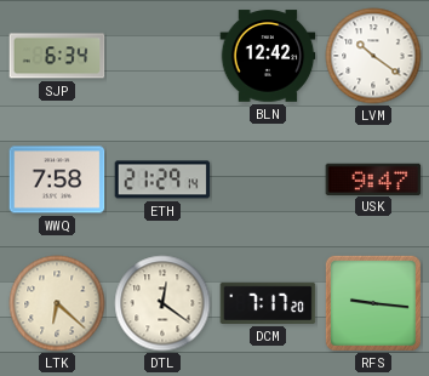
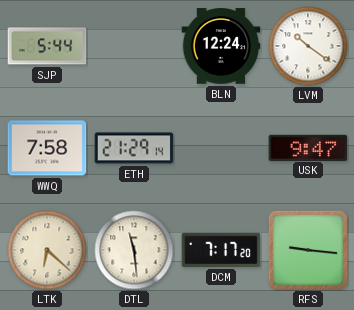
SJP: 6:34 -> 5:44
BLN: 12:42 -> 12:24
DTL: 12:21 -> 11:29
